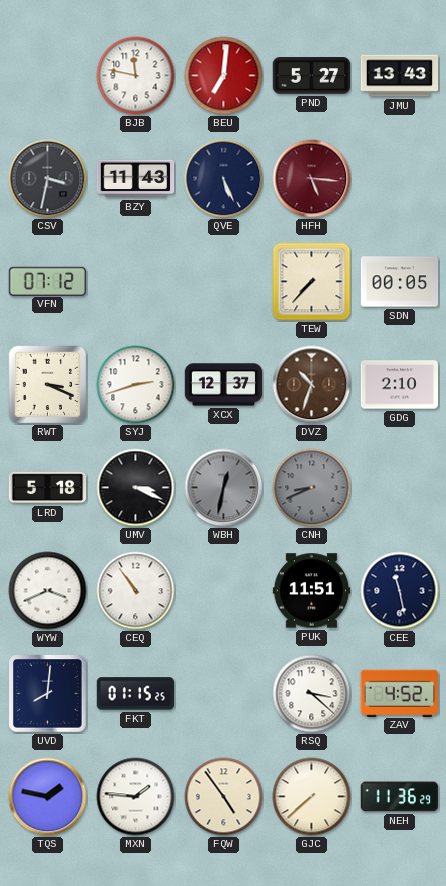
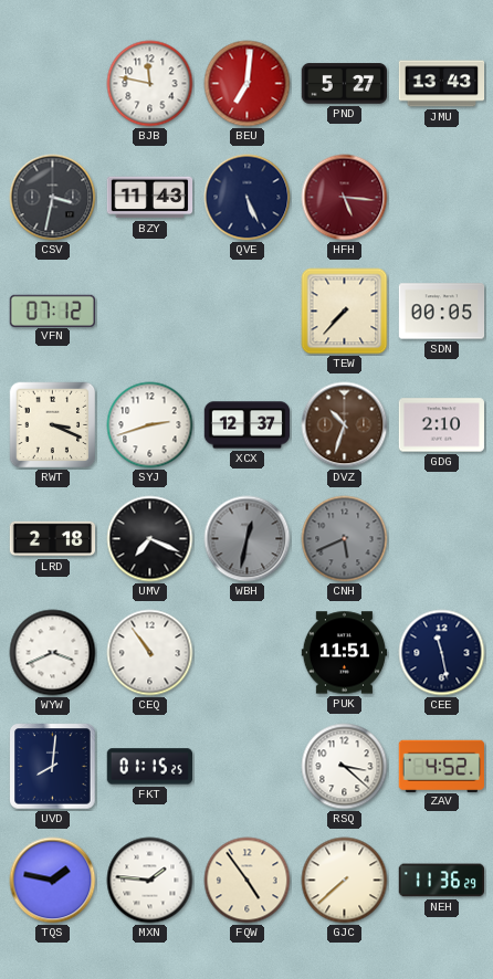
LRD: 5:18 -> 2:18
UMV: 3:19 -> 7:19
CNH: 8:41 -> 5:41
